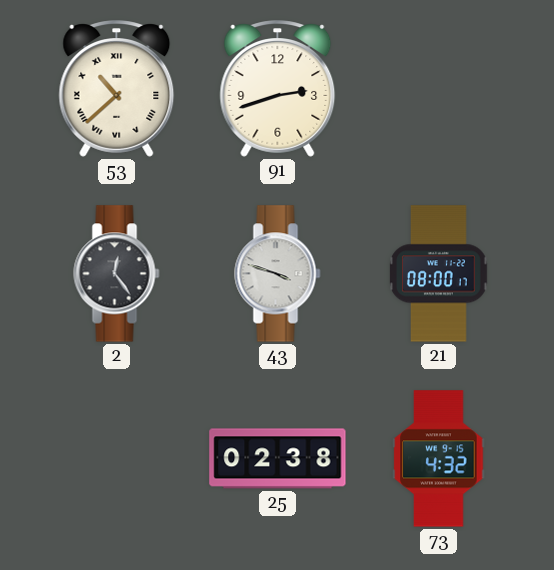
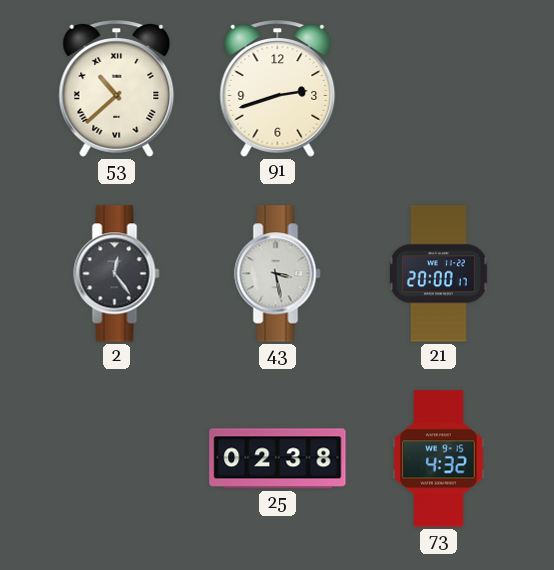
43: 3:48 -> 3:28
21: 08:00 -> 20:00
